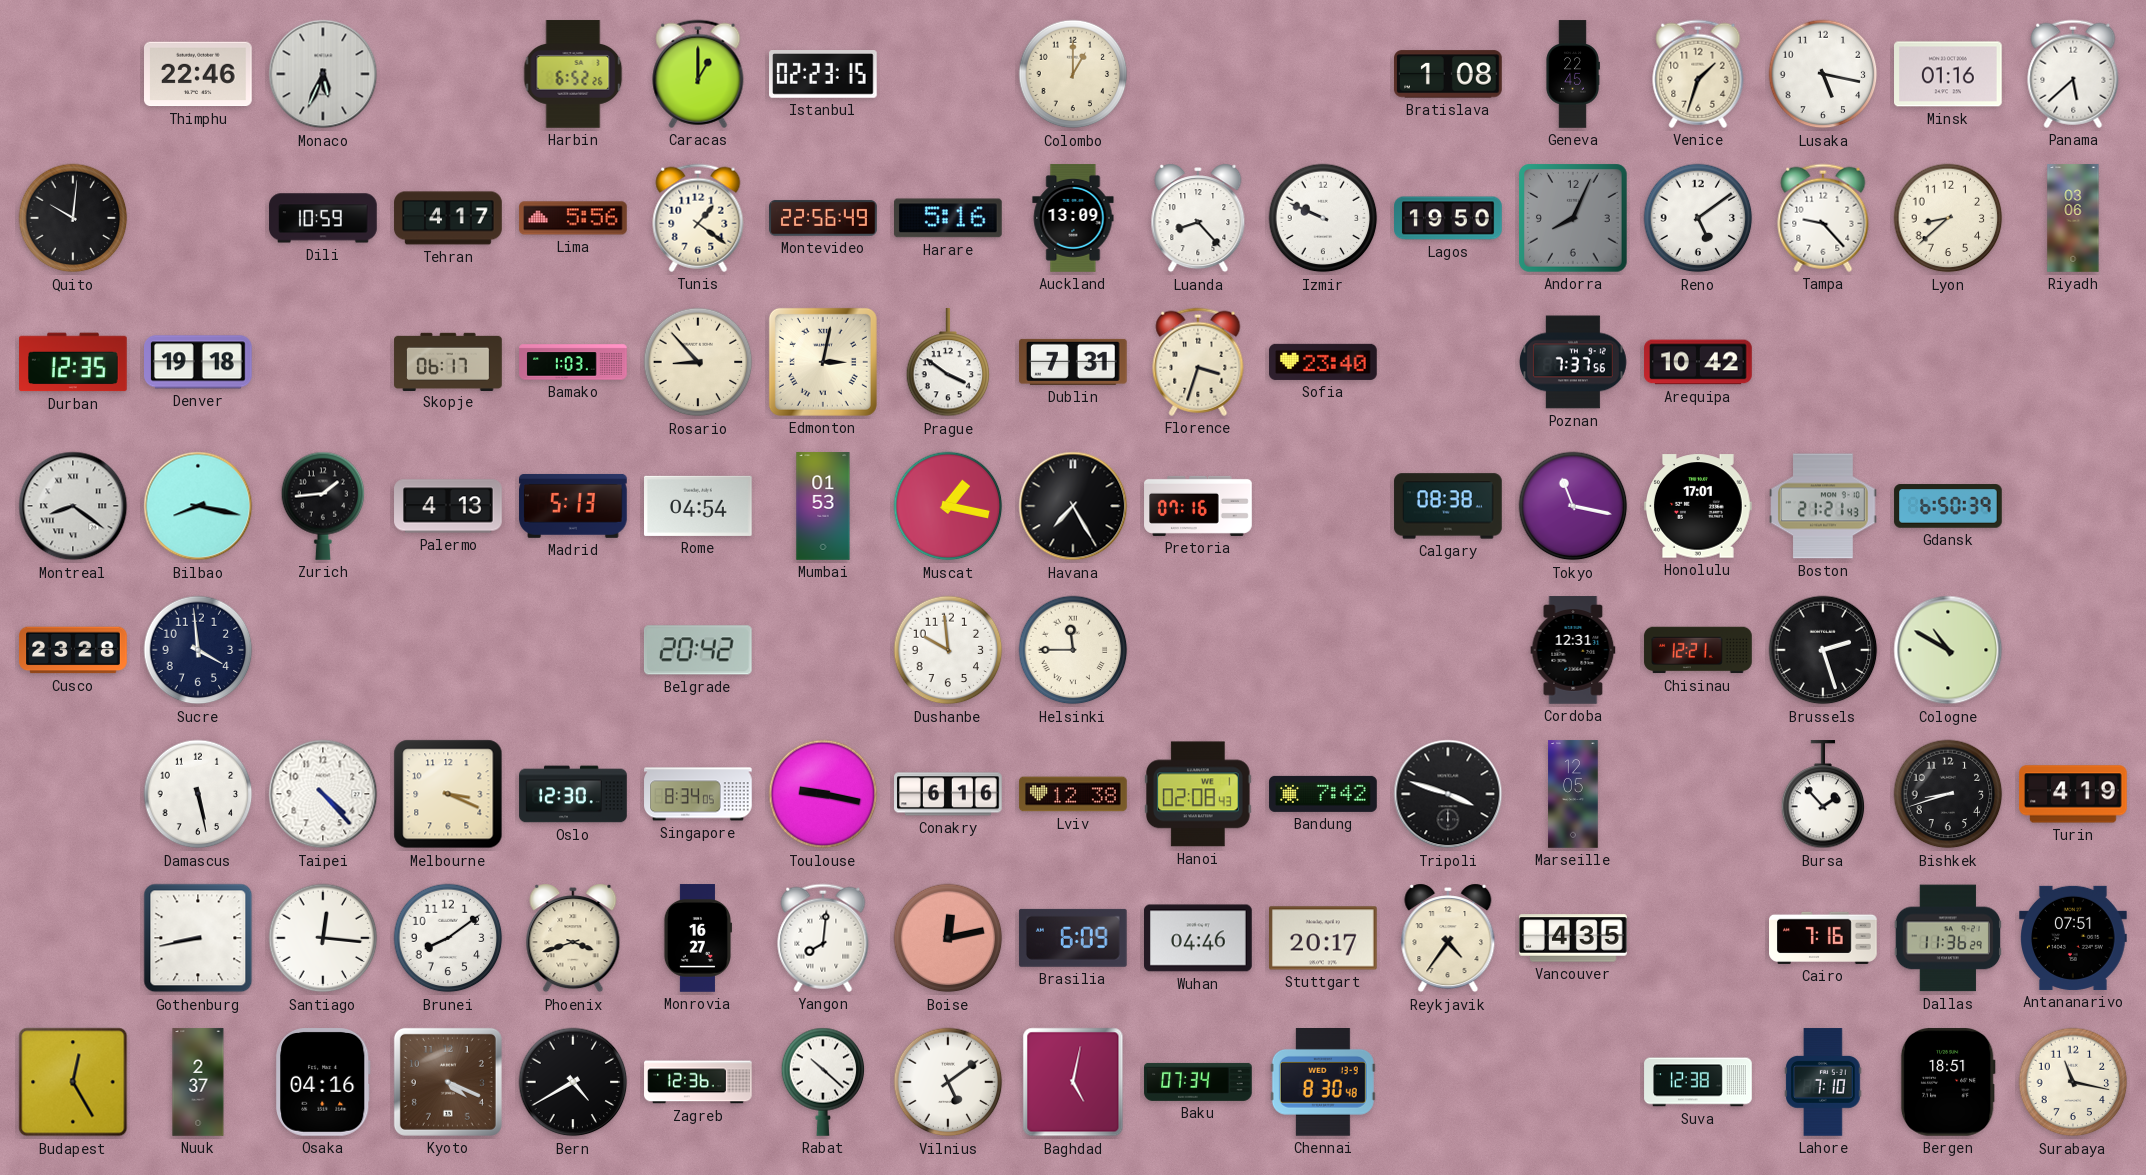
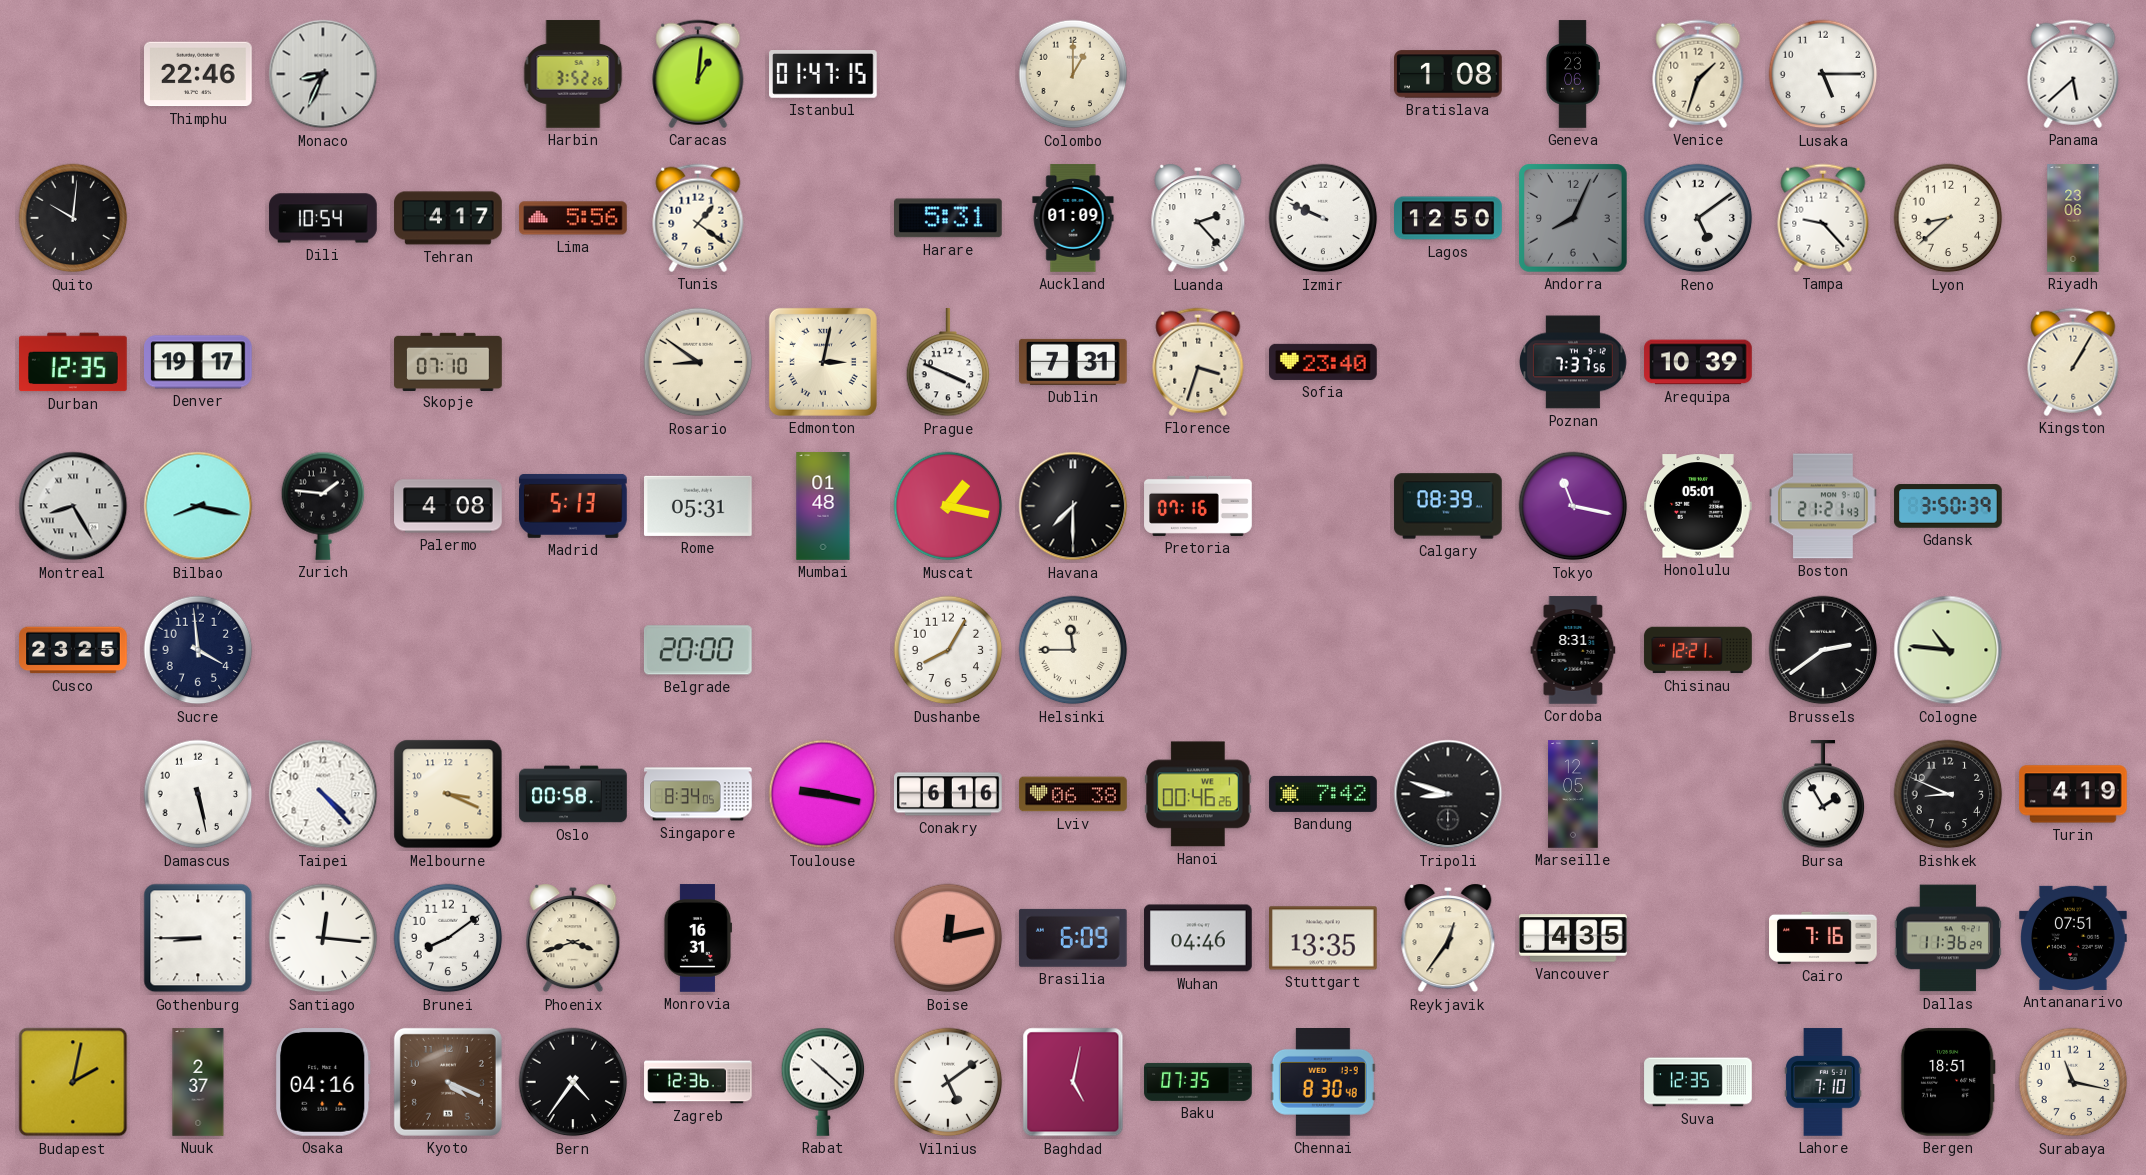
Monaco: 5:34 -> 8:34
Harbin: 6:52 -> 3:52
Caracas: 1:00 -> 1:01
Istanbul: 02:23 -> 01:47
Geneva: 22:45 -> 23:06
Lusaka: 5:17 -> 5:15
Minsk: 01:16 -> none
Dili: 10:59 -> 10:54
Montevideo: 22:56 -> none
Harare: 5:16 -> 5:31
Auckland: 13:09 -> 01:09
Luanda: 8:23 -> 2:23
Lagos: 19:50 -> 12:50
Riyadh: 03:06 -> 23:06
Denver: 19:18 -> 19:17
Skopje: 06:17 -> 07:10
Bamako: 1:03 -> none
Rosario: 8:53 -> 8:51
Prague: 3:51 -> 3:49
Arequipa: 10:42 -> 10:39
Kingston: none -> 1:05
Montreal: 8:21 -> 8:25
Zurich: 1:44 -> 1:46
Palermo: 4:13 -> 4:08
Rome: 04:54 -> 05:31
Mumbai: 01:53 -> 01:48
Havana: 7:25 -> 7:30
Calgary: 08:38 -> 08:39
Honolulu: 17:01 -> 05:01
Gdansk: 6:50 -> 3:50
Cusco: 23:28 -> 23:25
Belgrade: 20:42 -> 20:00
Dushanbe: 9:59 -> 8:05
Cordoba: 12:31 -> 8:31
Brussels: 2:27 -> 2:39
Cologne: 10:50 -> 10:46
Oslo: 12:30 -> 00:58
Lviv: 12:38 -> 06:38
Hanoi: 02:08 -> 00:46
Tripoli: 3:48 -> 8:48
Bursa: 1:53 -> 1:55
Bishkek: 8:42 -> 8:49
Gothenburg: 8:43 -> 8:45
Monrovia: 16:27 -> 16:31
Yangon: 8:01 -> none
Stuttgart: 20:17 -> 13:35
Reykjavik: 4:36 -> 12:36
Budapest: 12:25 -> 2:02
Bern: 4:40 -> 4:36
Baku: 07:34 -> 07:35
Suva: 12:38 -> 12:35
